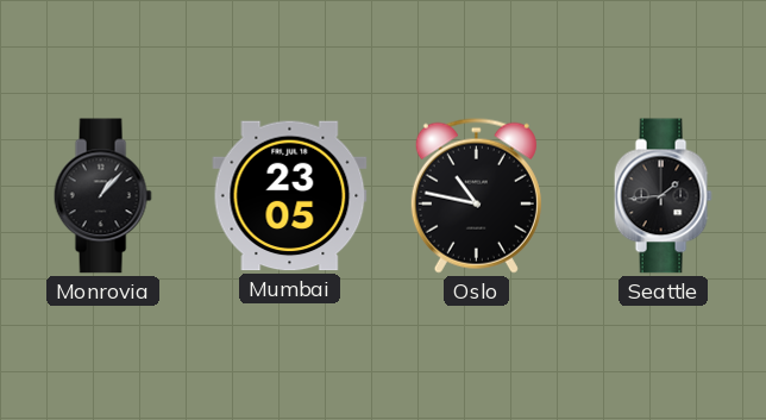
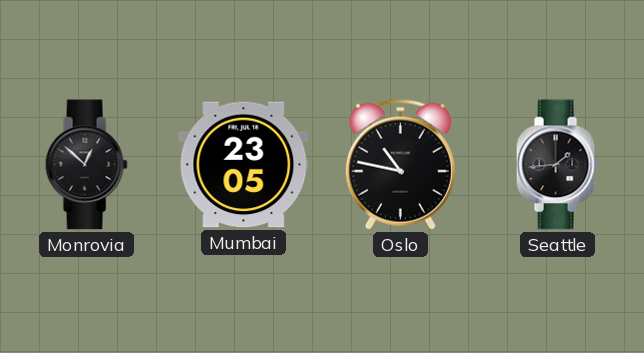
Monrovia: 1:07 -> 12:52
